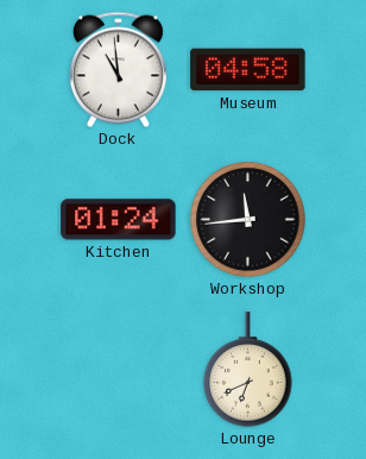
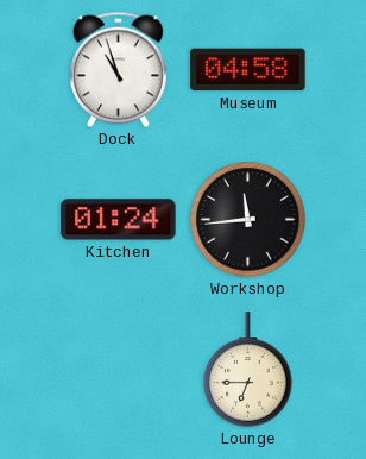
Dock: 10:59 -> 10:57
Lounge: 6:41 -> 6:45
